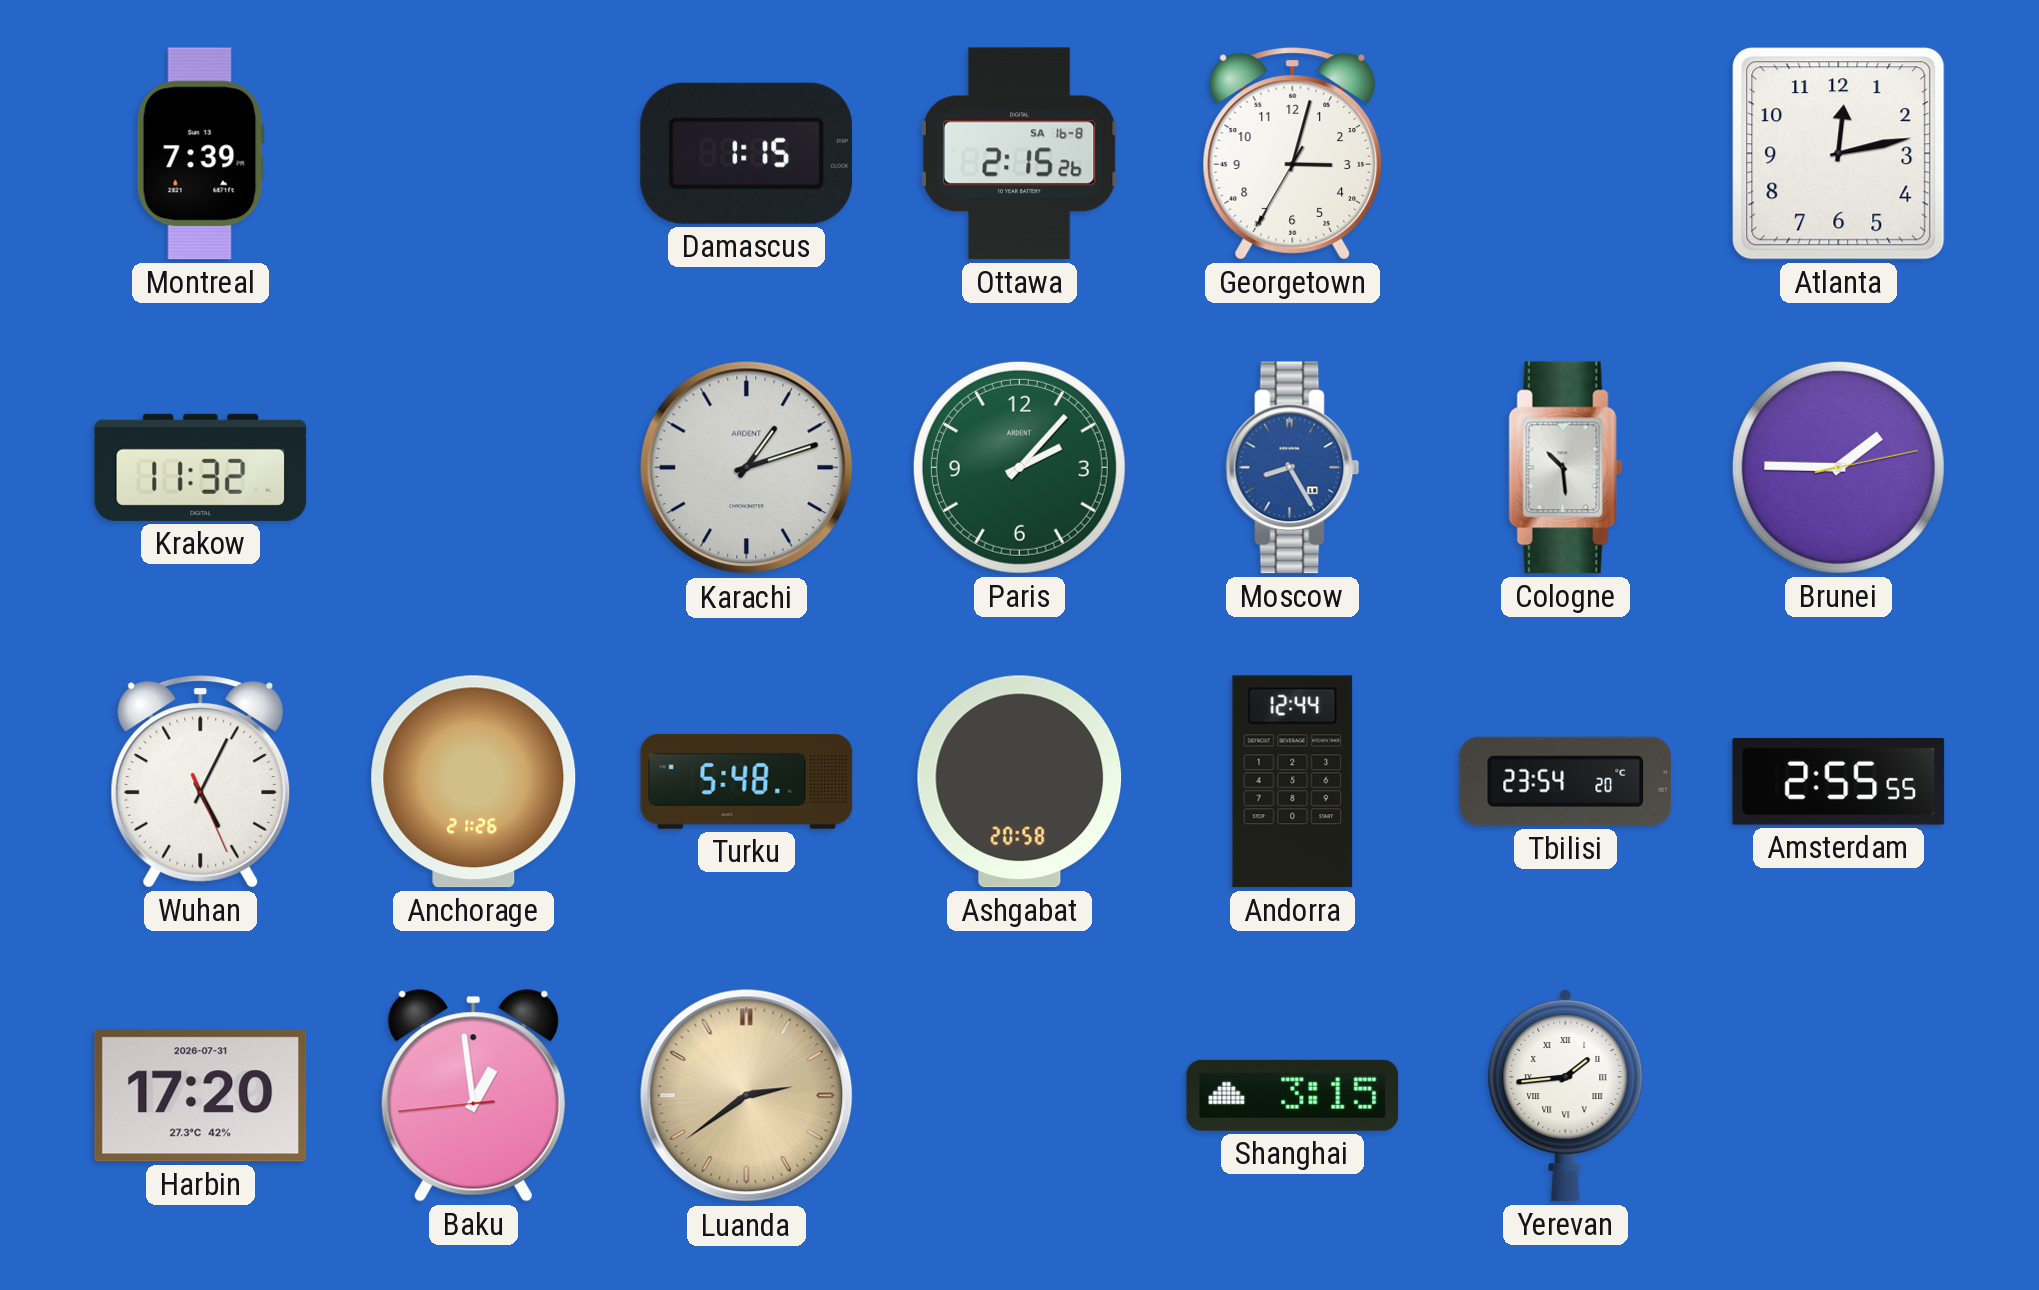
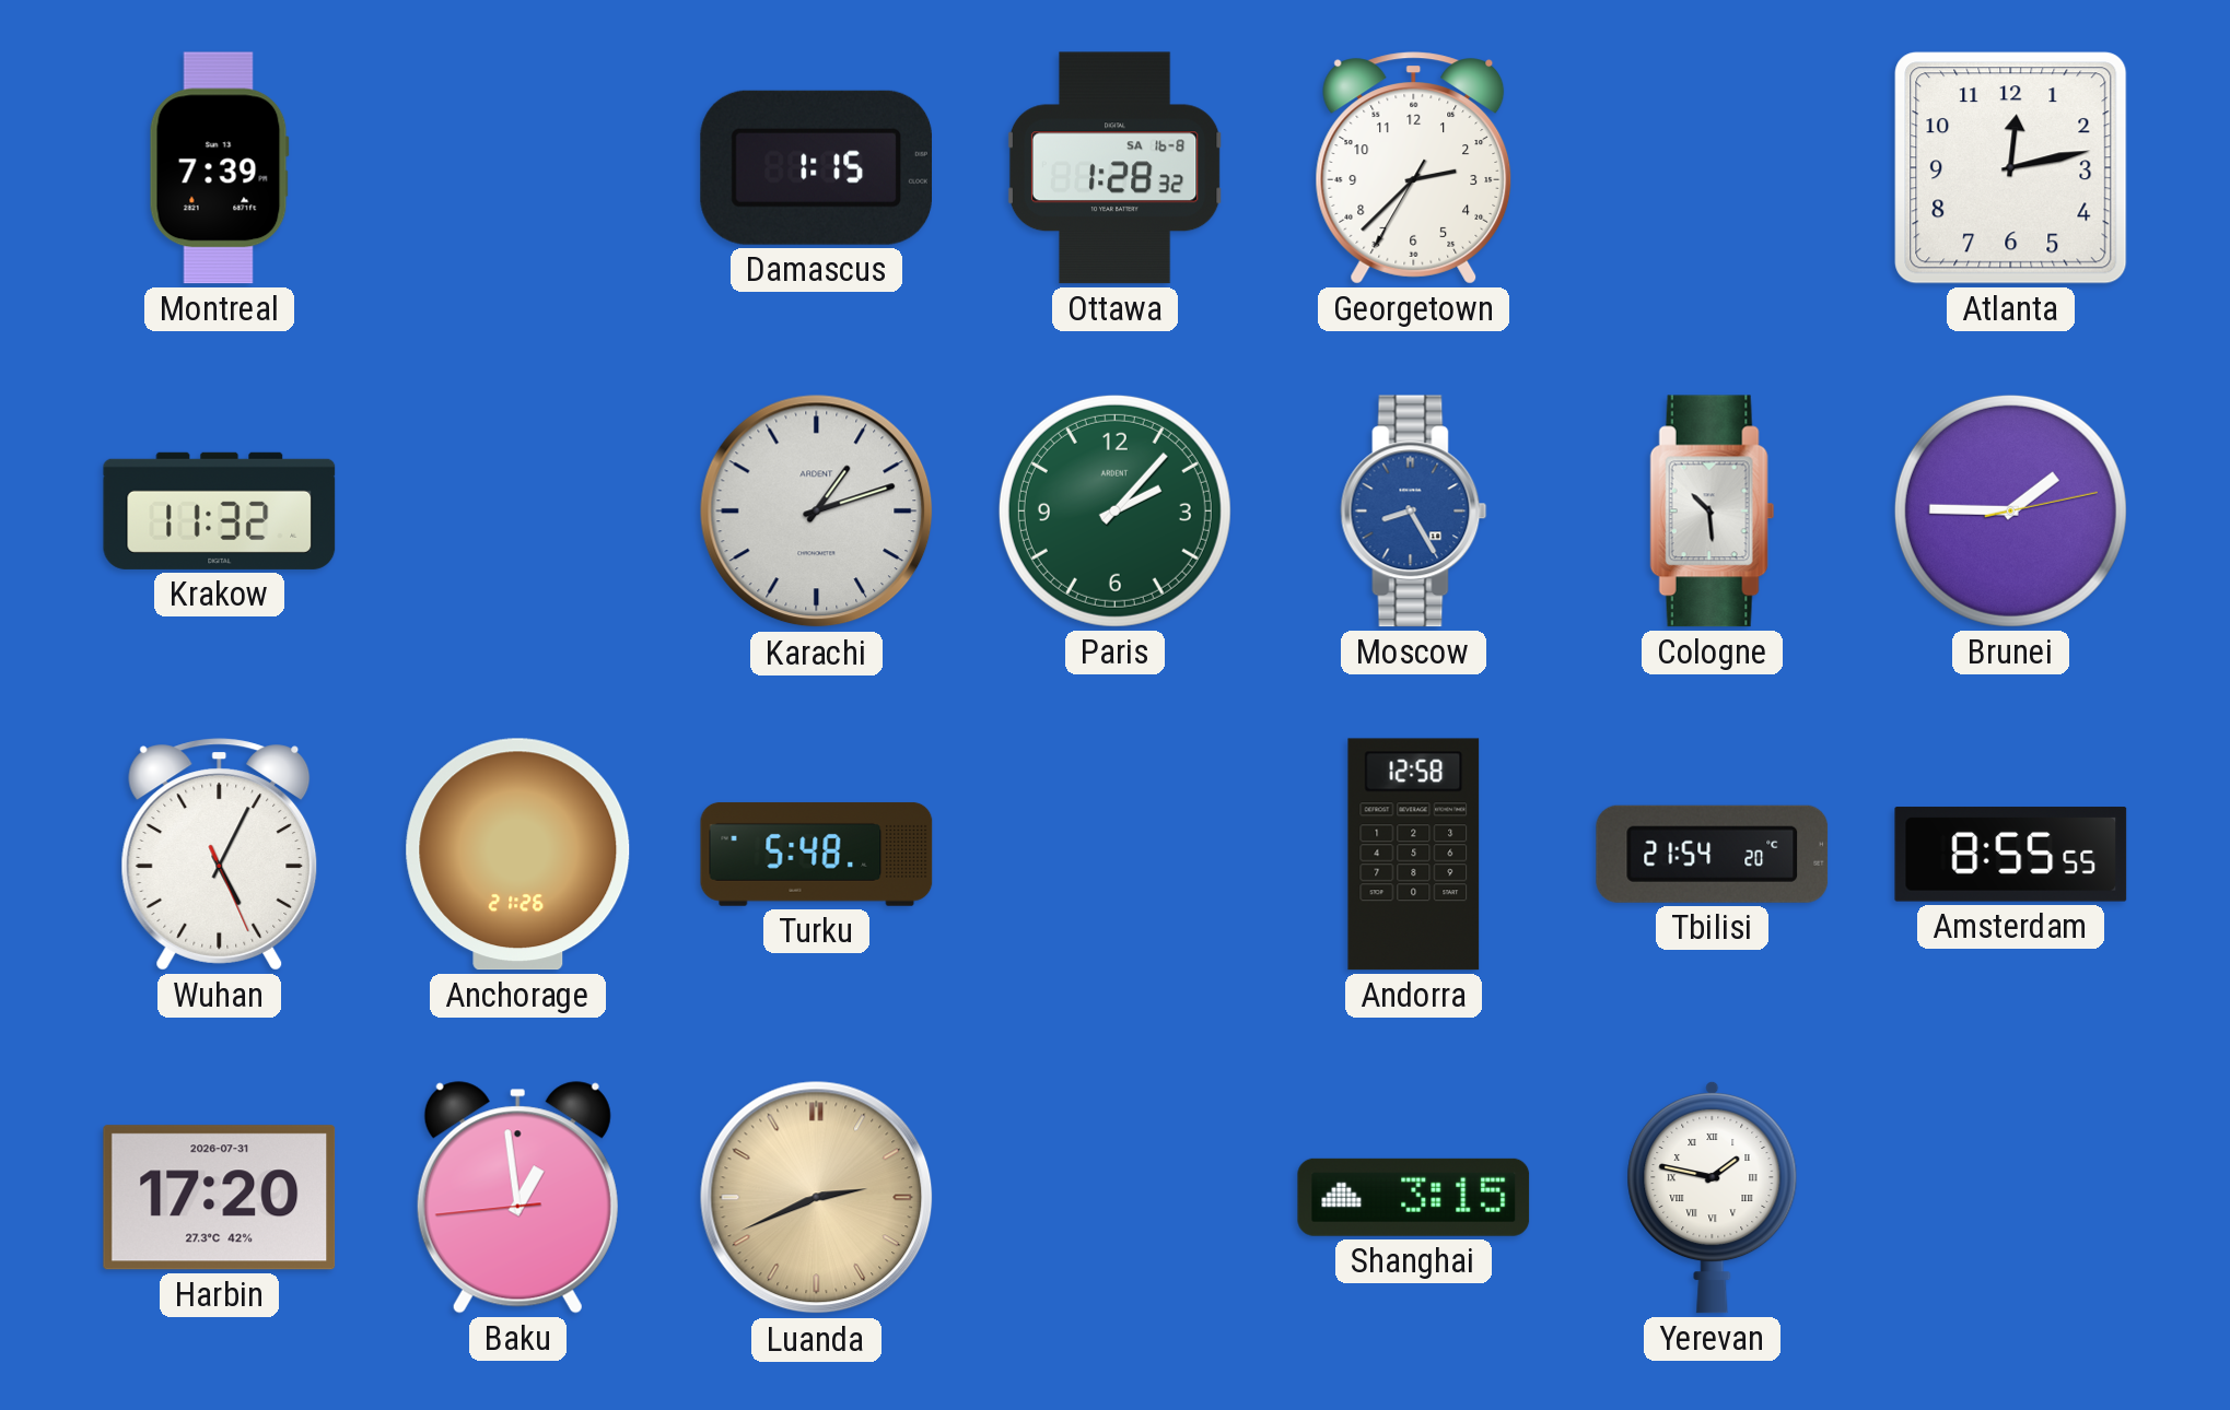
Ottawa: 2:15 -> 1:28
Georgetown: 3:02 -> 2:37
Ashgabat: 20:58 -> none
Andorra: 12:44 -> 12:58
Tbilisi: 23:54 -> 21:54
Amsterdam: 2:55 -> 8:55
Luanda: 2:39 -> 2:41
Yerevan: 1:44 -> 1:47
